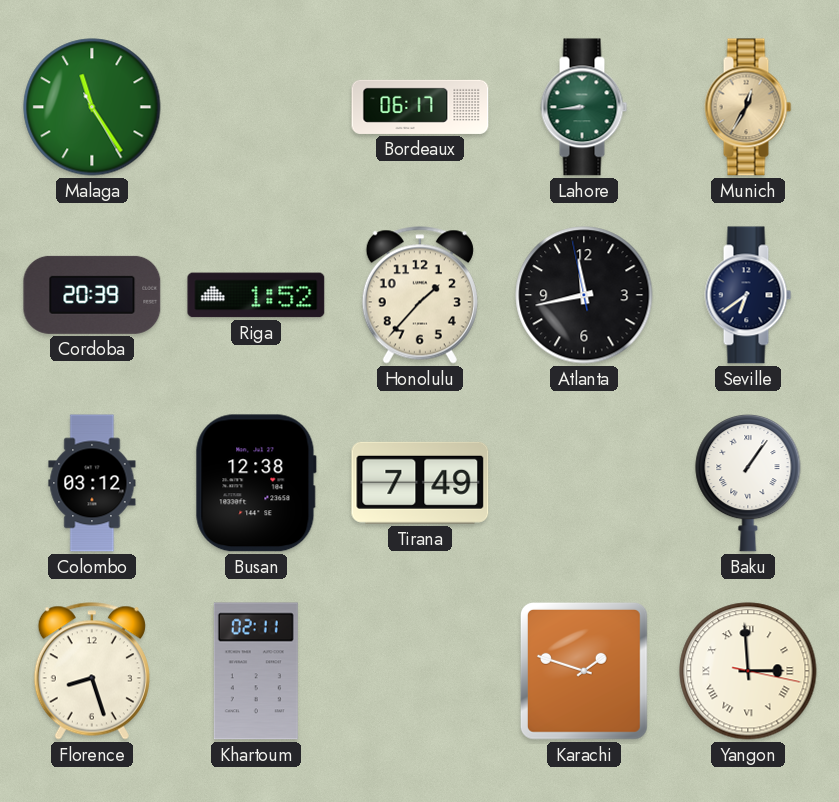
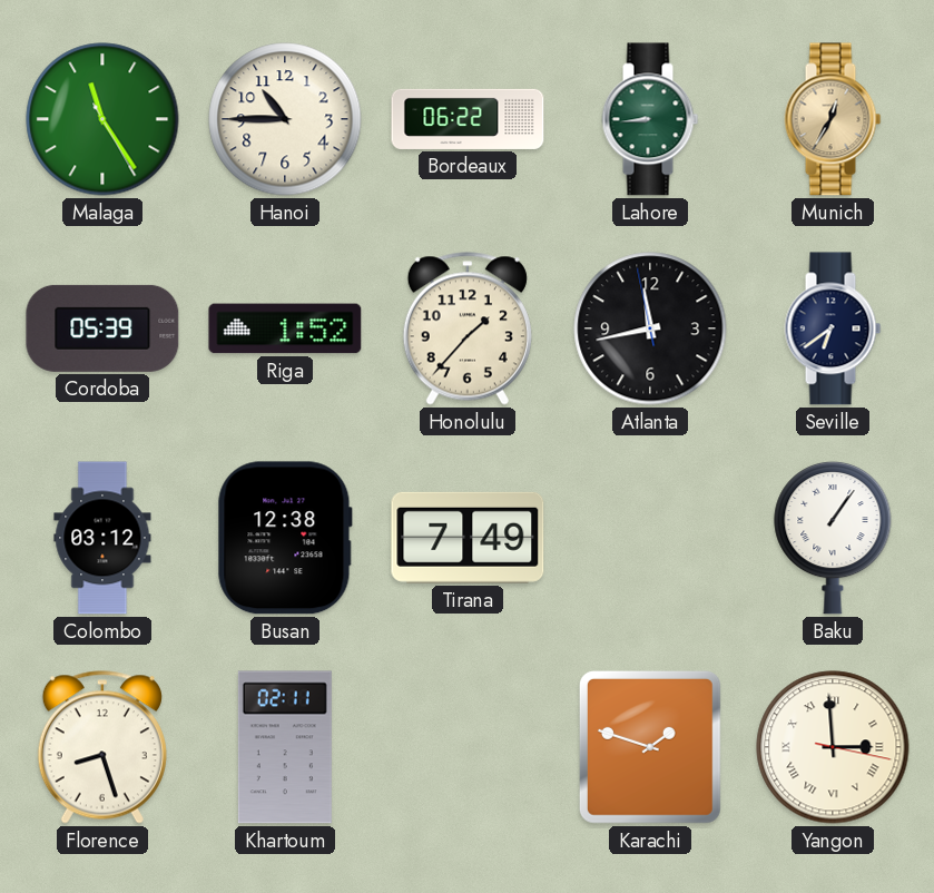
Hanoi: none -> 10:45
Bordeaux: 06:17 -> 06:22
Cordoba: 20:39 -> 05:39
